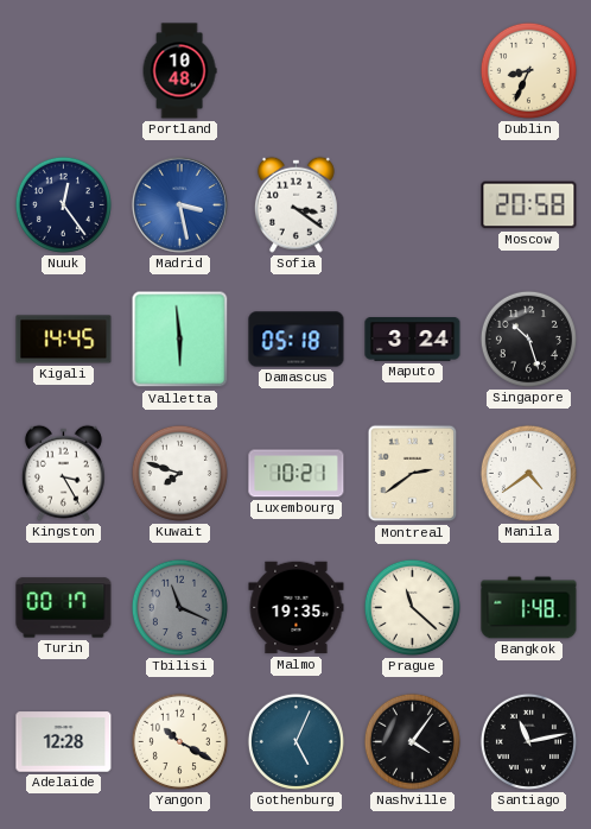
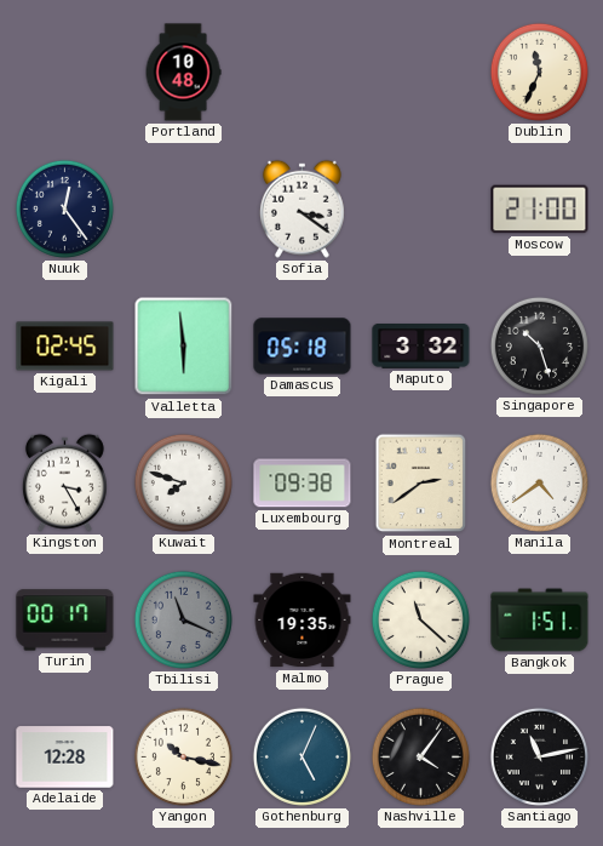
Dublin: 8:34 -> 11:34
Madrid: 3:28 -> none
Moscow: 20:58 -> 21:00
Kigali: 14:45 -> 02:45
Maputo: 3:24 -> 3:32
Luxembourg: 10:21 -> 09:38
Bangkok: 1:48 -> 1:51
Yangon: 10:20 -> 10:17
